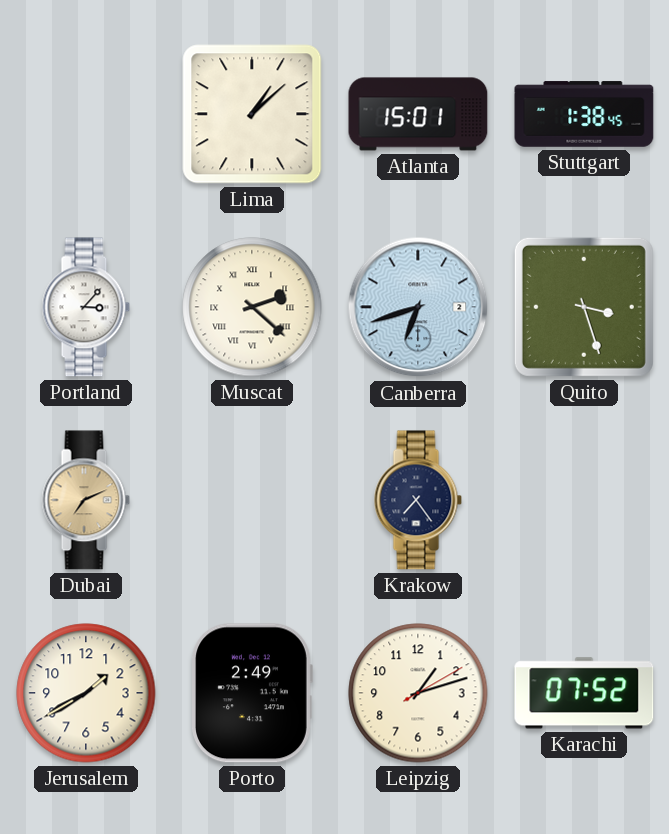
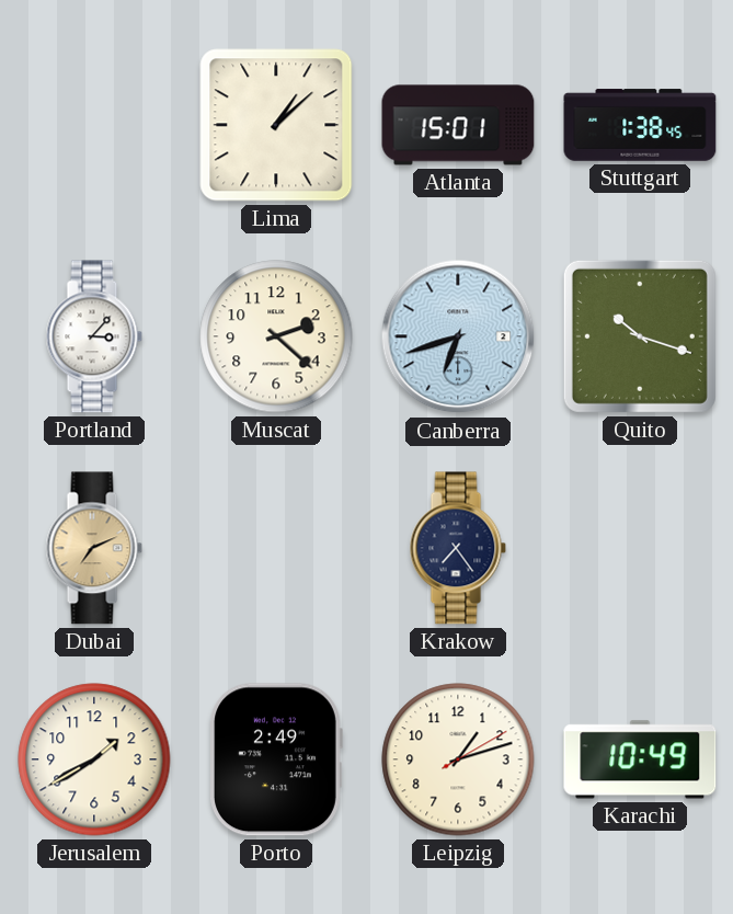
Muscat numerals: Roman -> Arabic
Quito: 3:27 -> 10:18
Karachi: 07:52 -> 10:49
